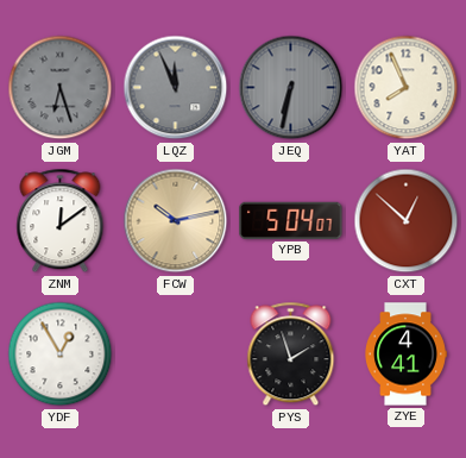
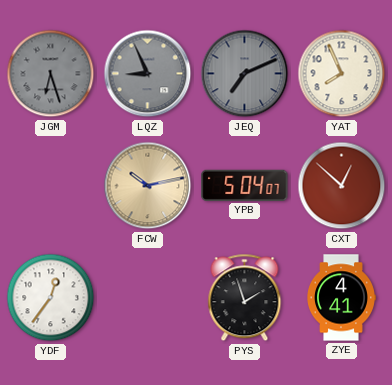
LQZ: 11:56 -> 8:56
JEQ: 6:32 -> 7:11
ZNM: 12:09 -> none
YDF: 12:55 -> 12:36
